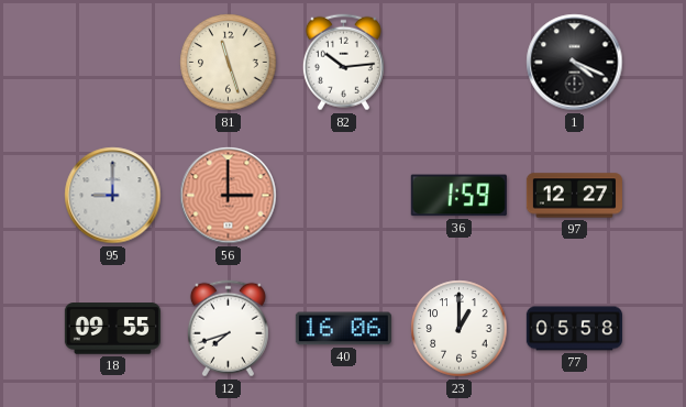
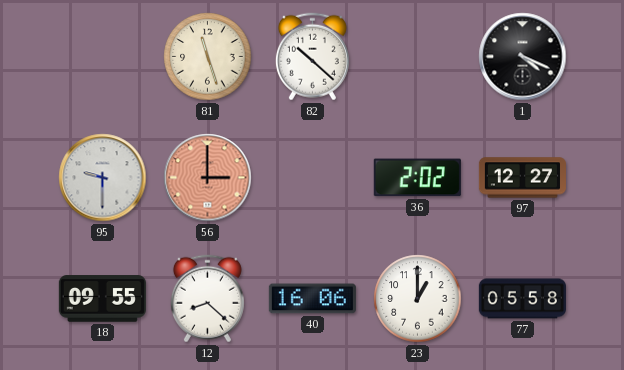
82: 10:14 -> 10:22
95: 9:00 -> 9:30
36: 1:59 -> 2:02
12: 7:42 -> 8:22
